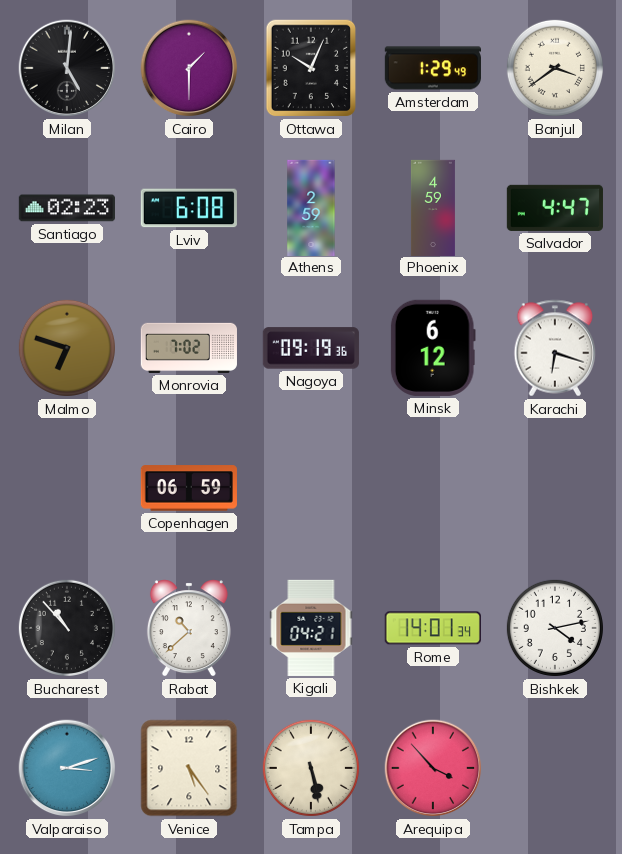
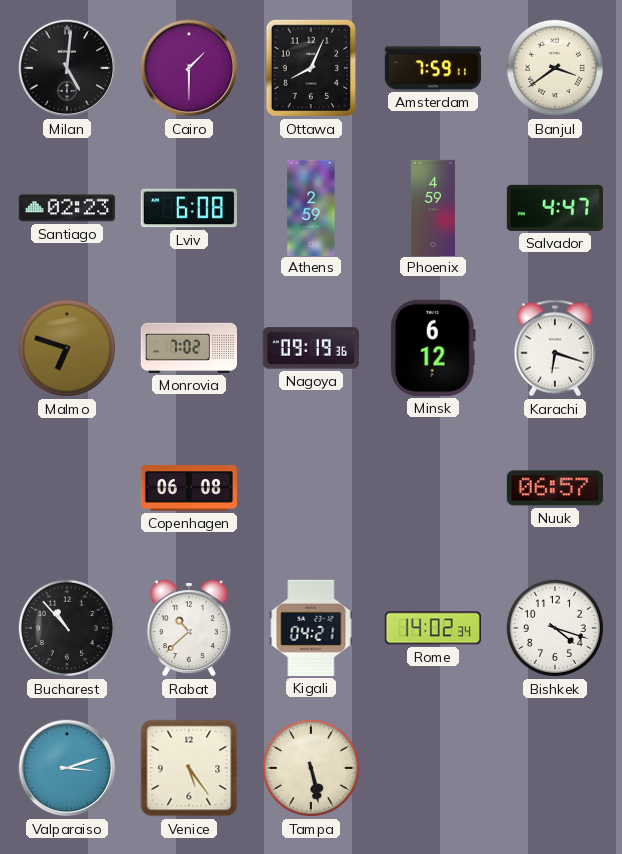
Ottawa: 10:04 -> 8:04
Amsterdam: 1:29 -> 7:59
Copenhagen: 06:59 -> 06:08
Nuuk: none -> 06:57
Rome: 14:01 -> 14:02
Bishkek: 4:13 -> 4:18
Arequipa: 3:53 -> none
